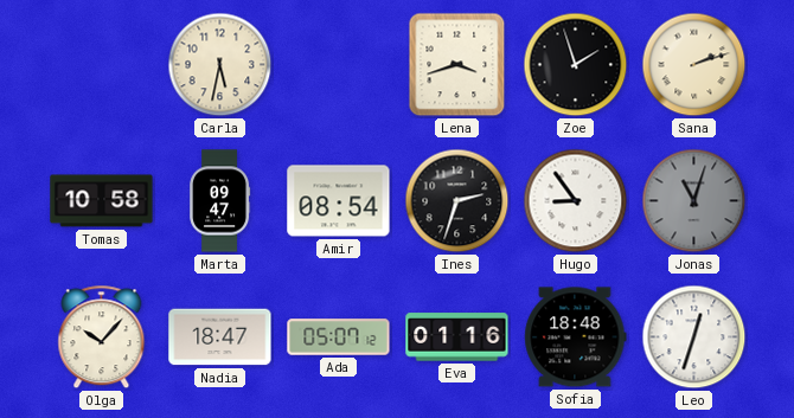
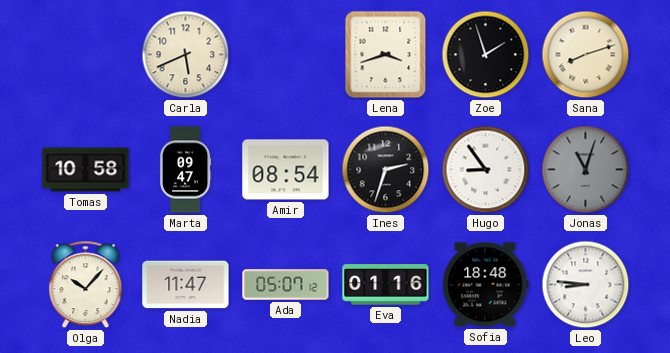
Carla: 5:32 -> 5:41
Sana: 2:12 -> 8:12
Nadia: 18:47 -> 11:47
Leo: 12:33 -> 8:46
